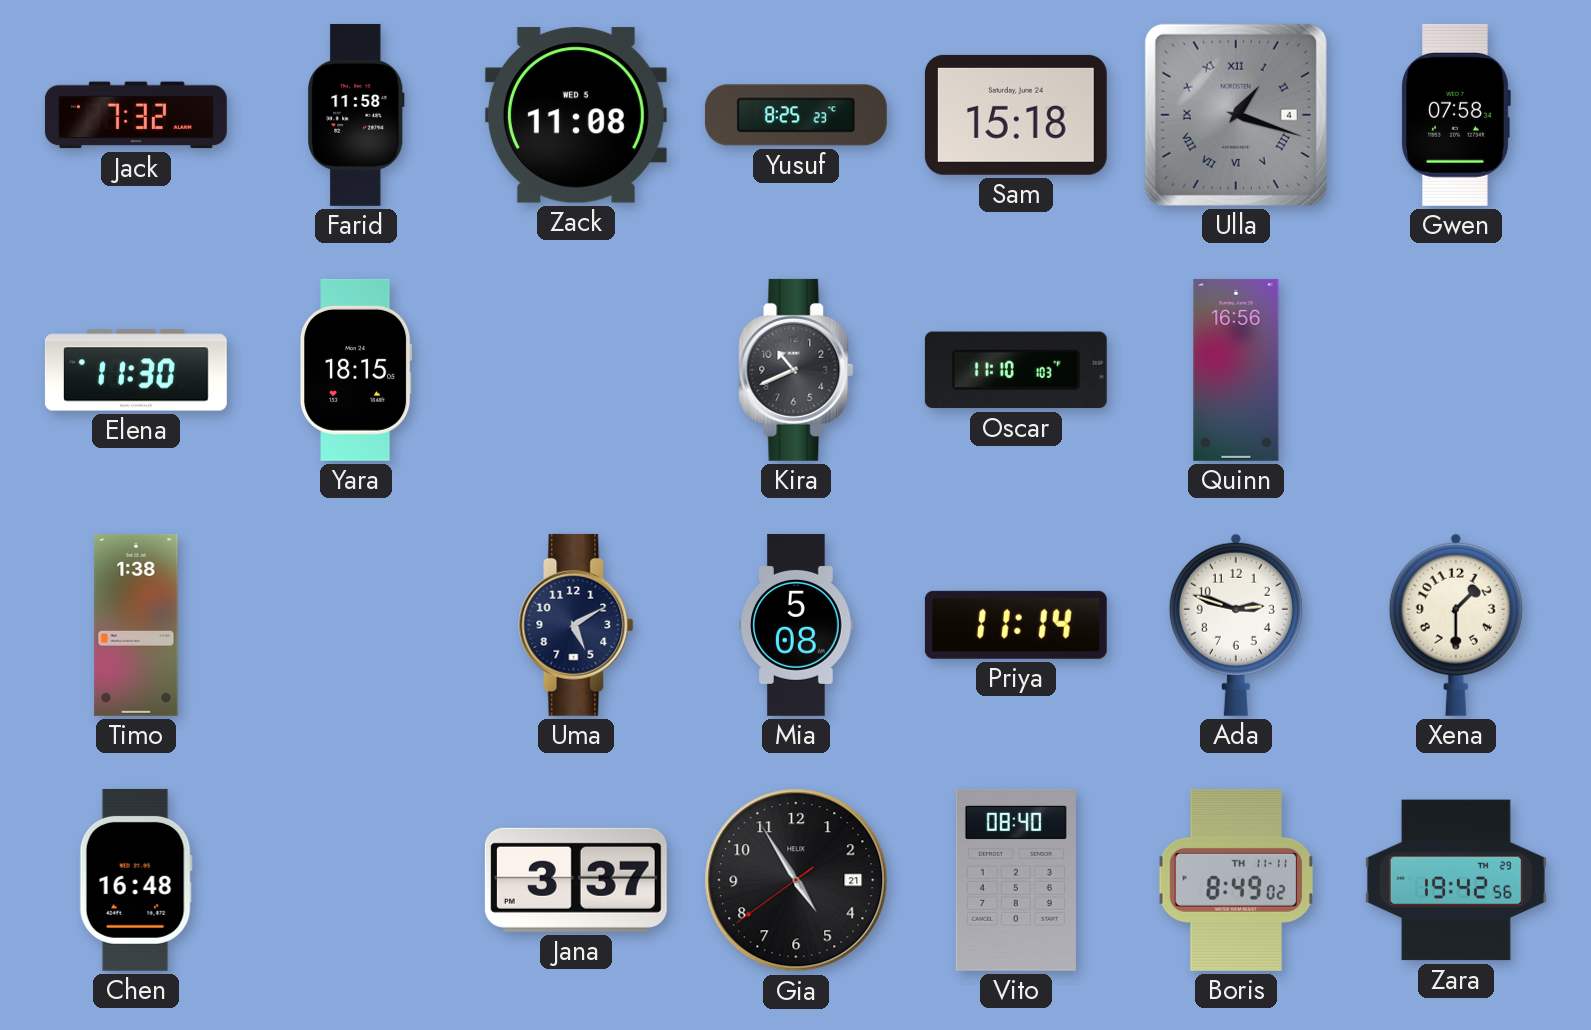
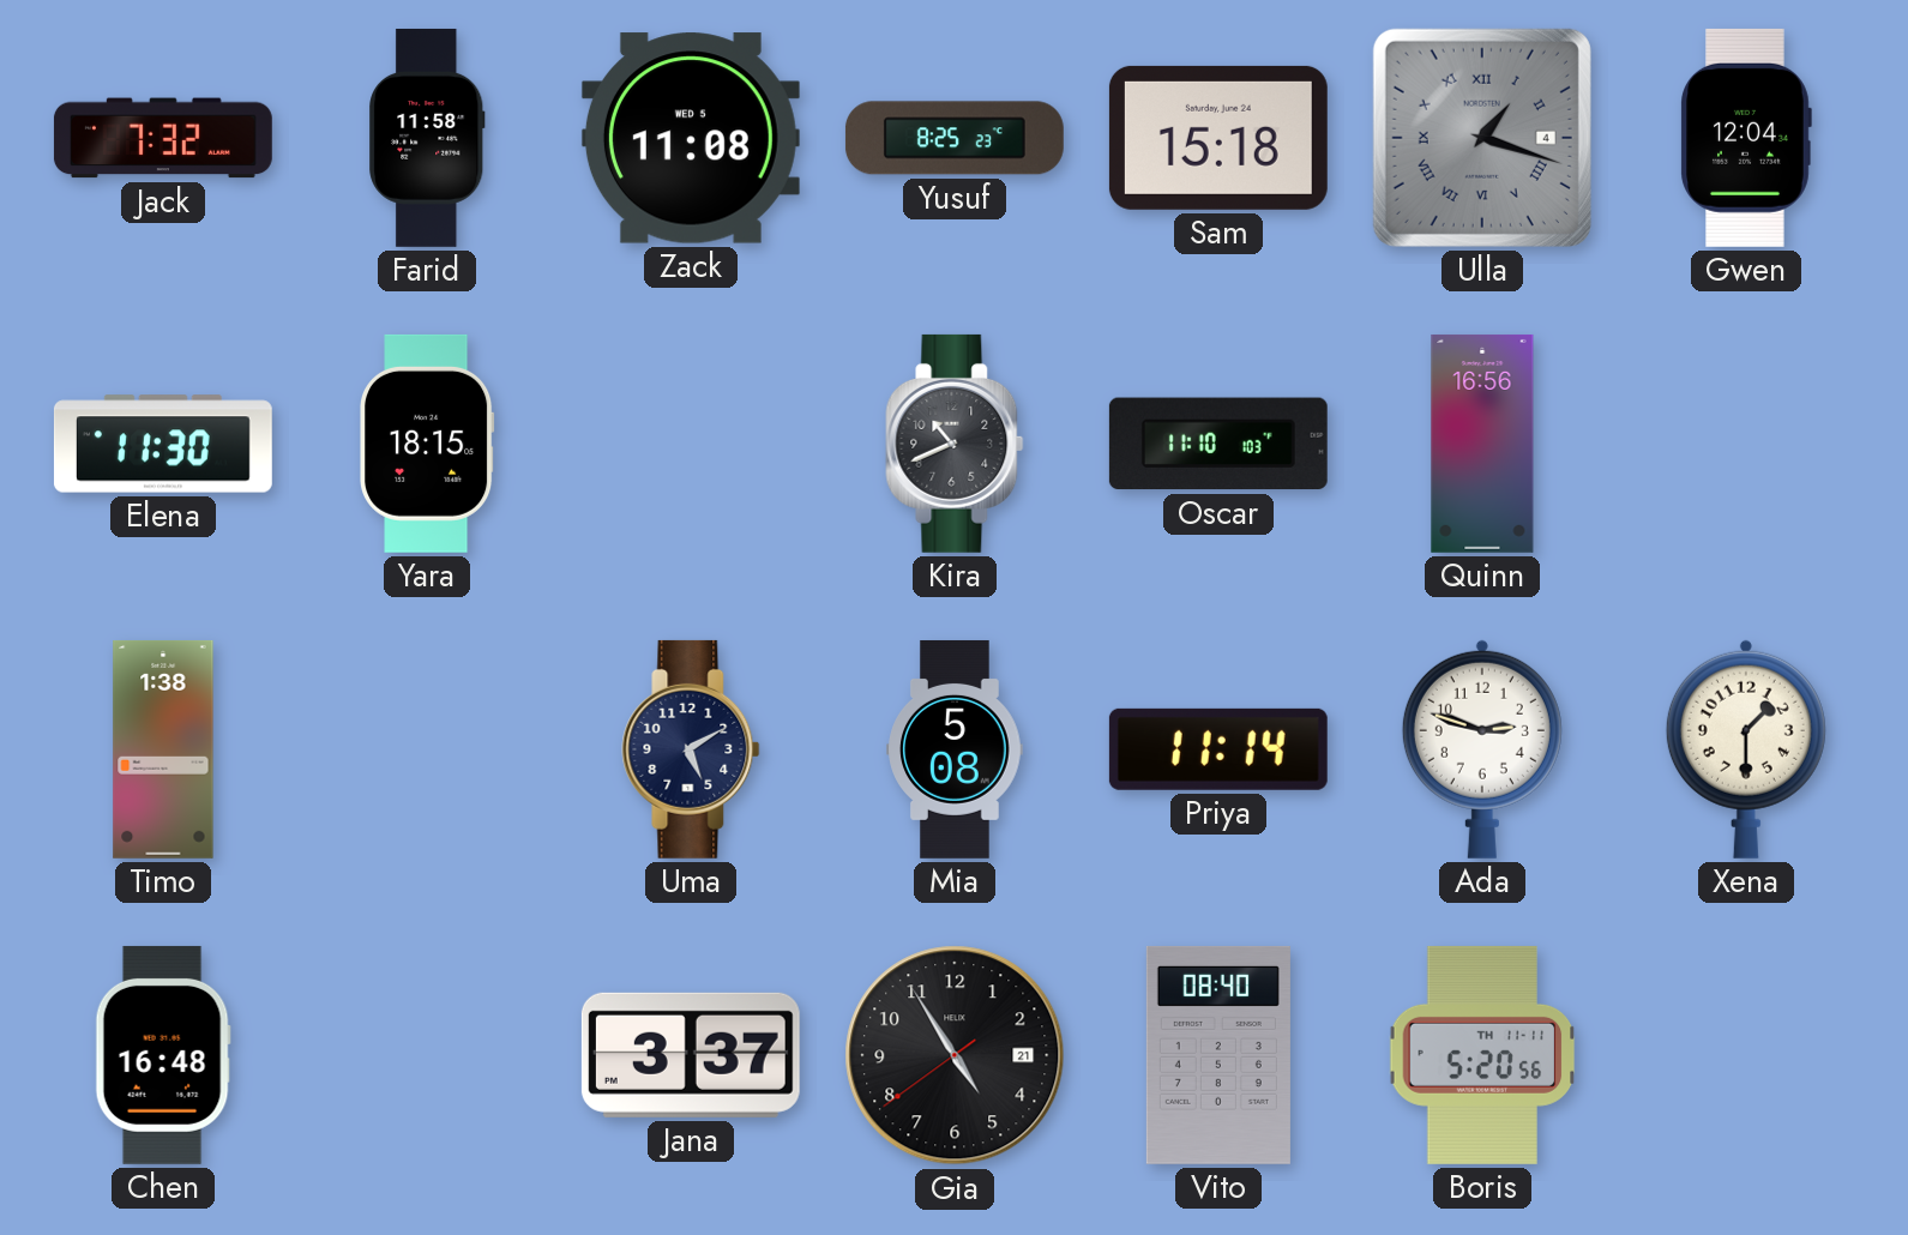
Gwen: 07:58 -> 12:04
Boris: 8:49 -> 5:20
Zara: 19:42 -> none
